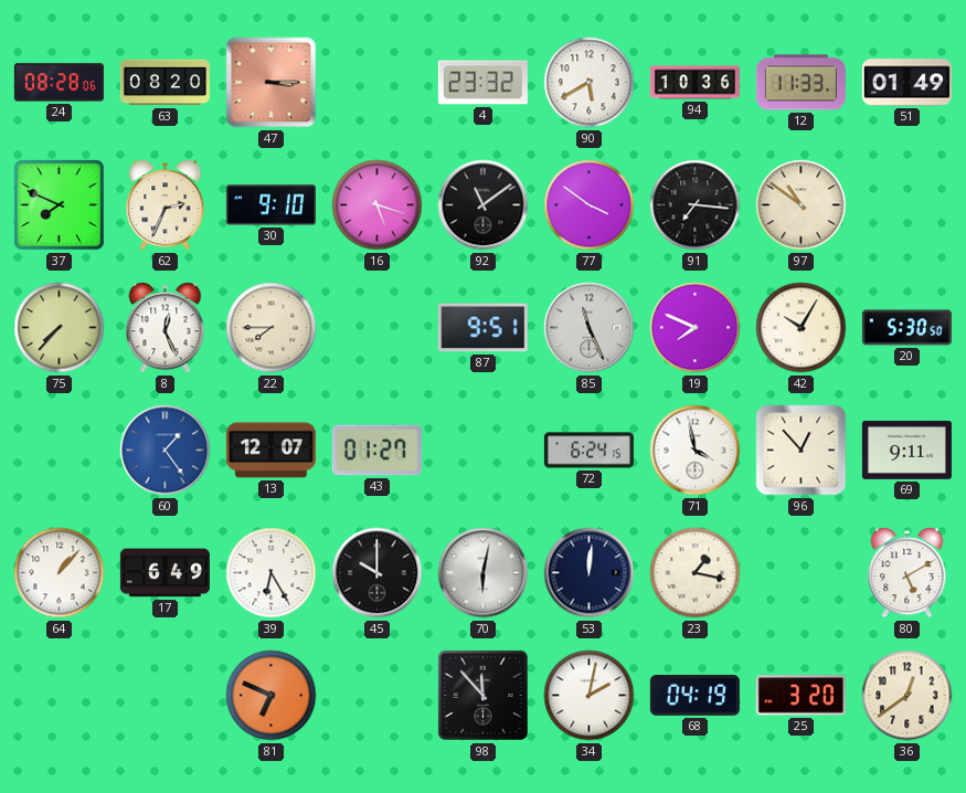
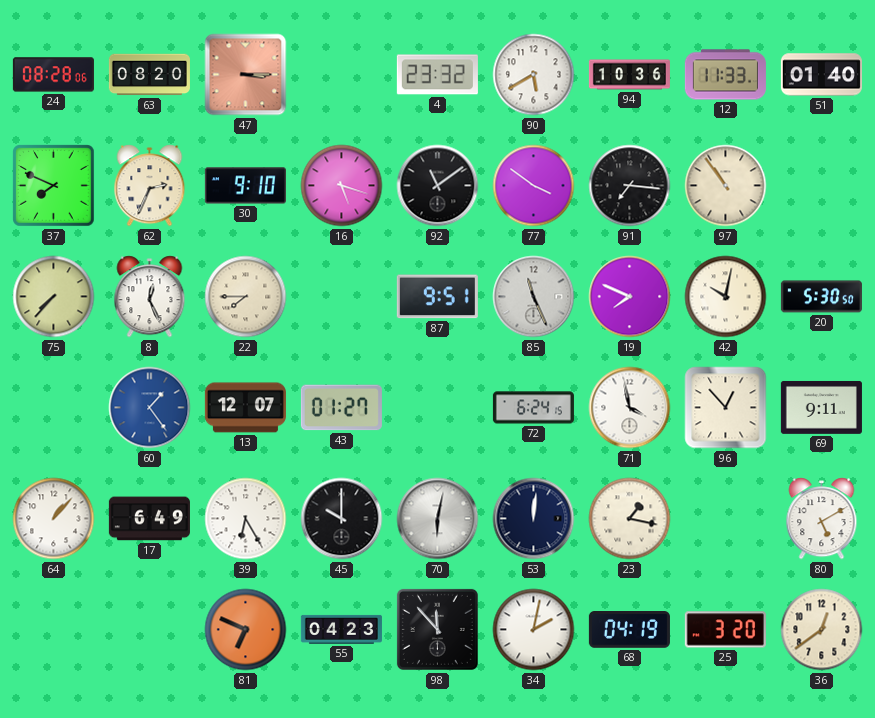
51: 01:49 -> 01:40
97: 10:51 -> 10:54
42: 10:05 -> 10:02
55: none -> 04:23
